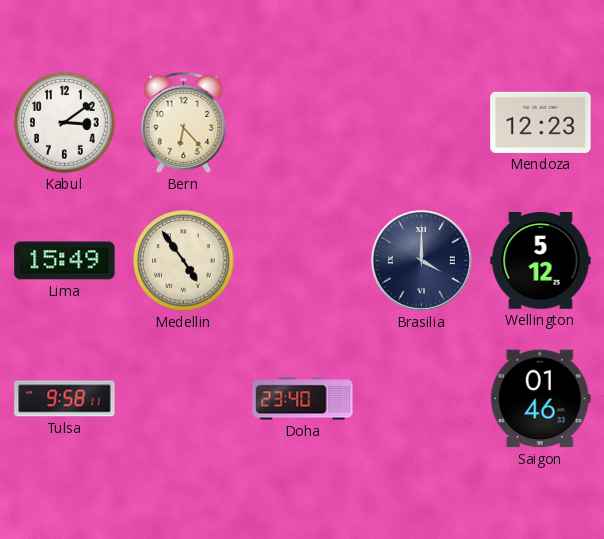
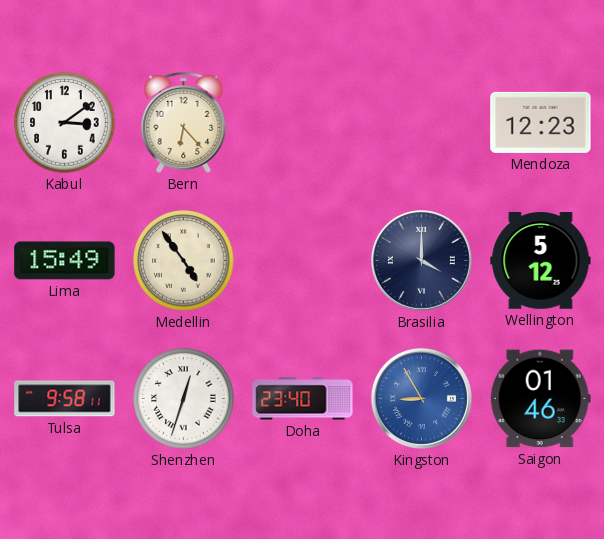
Shenzhen: none -> 12:33
Kingston: none -> 8:55
